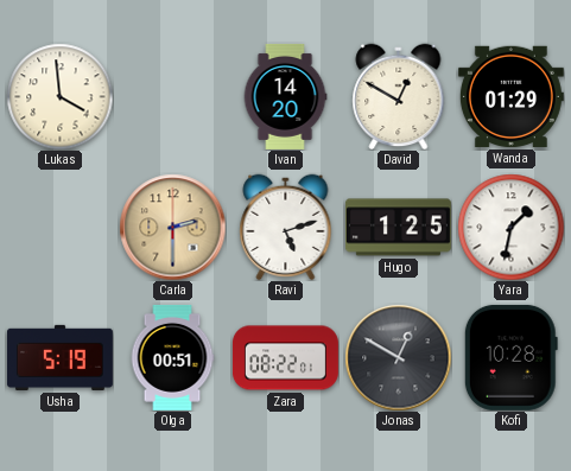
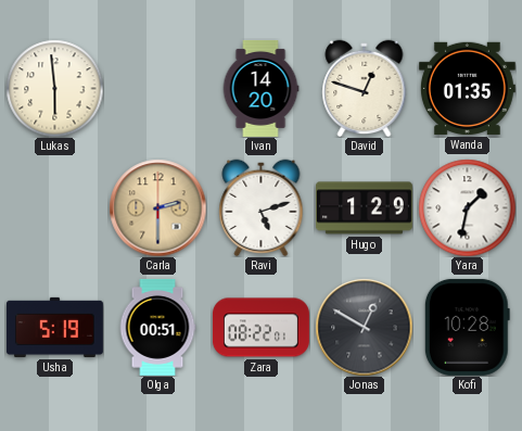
Lukas: 3:59 -> 5:59
David: 12:50 -> 12:48
Wanda: 01:29 -> 01:35
Hugo: 1:25 -> 1:29
